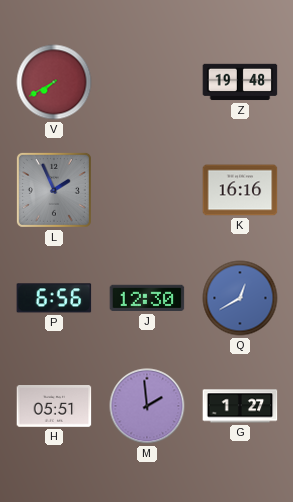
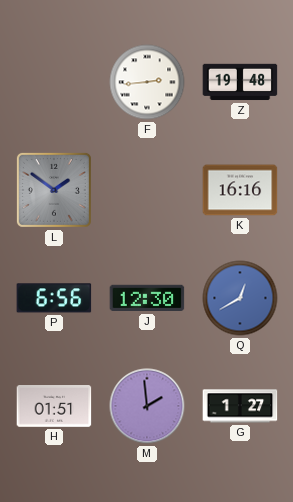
V: 7:40 -> none
F: none -> 2:44
L: 1:56 -> 1:51
H: 05:51 -> 01:51
